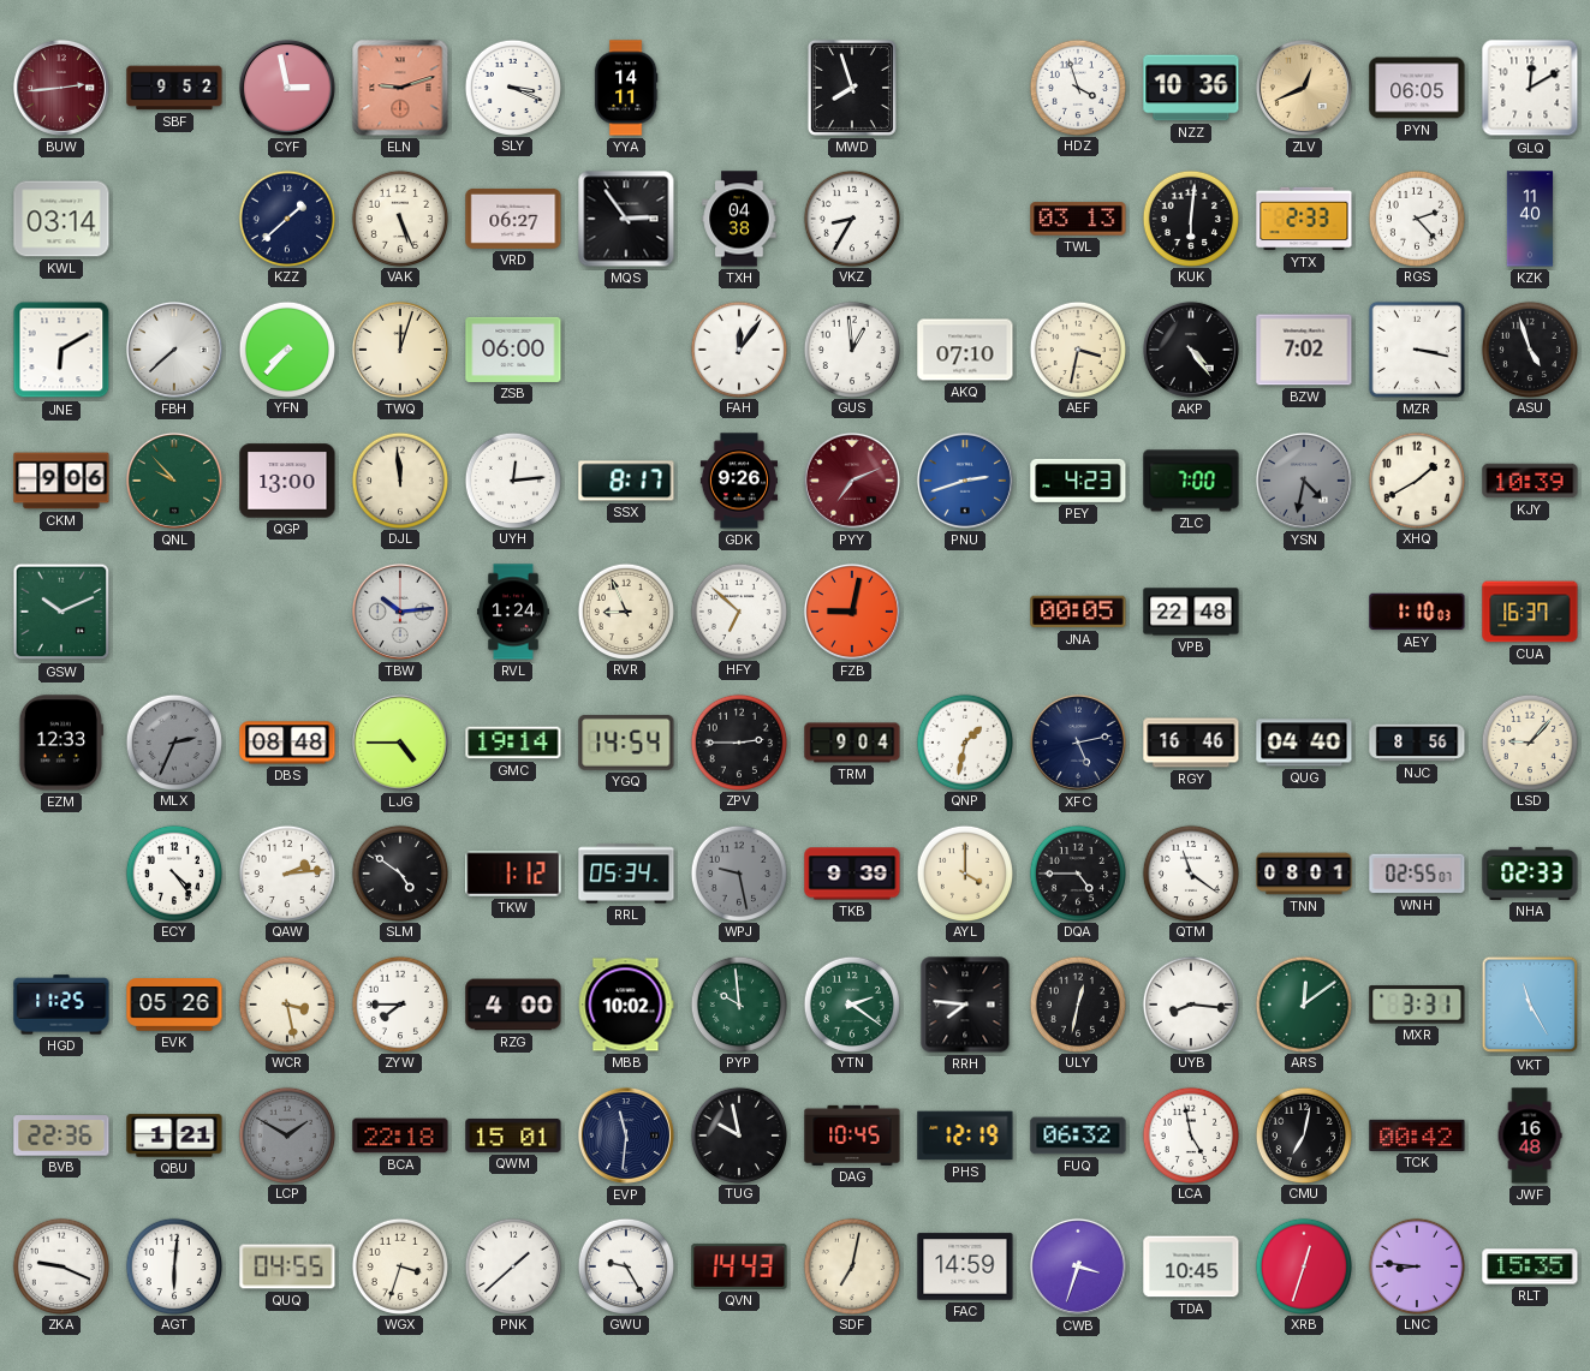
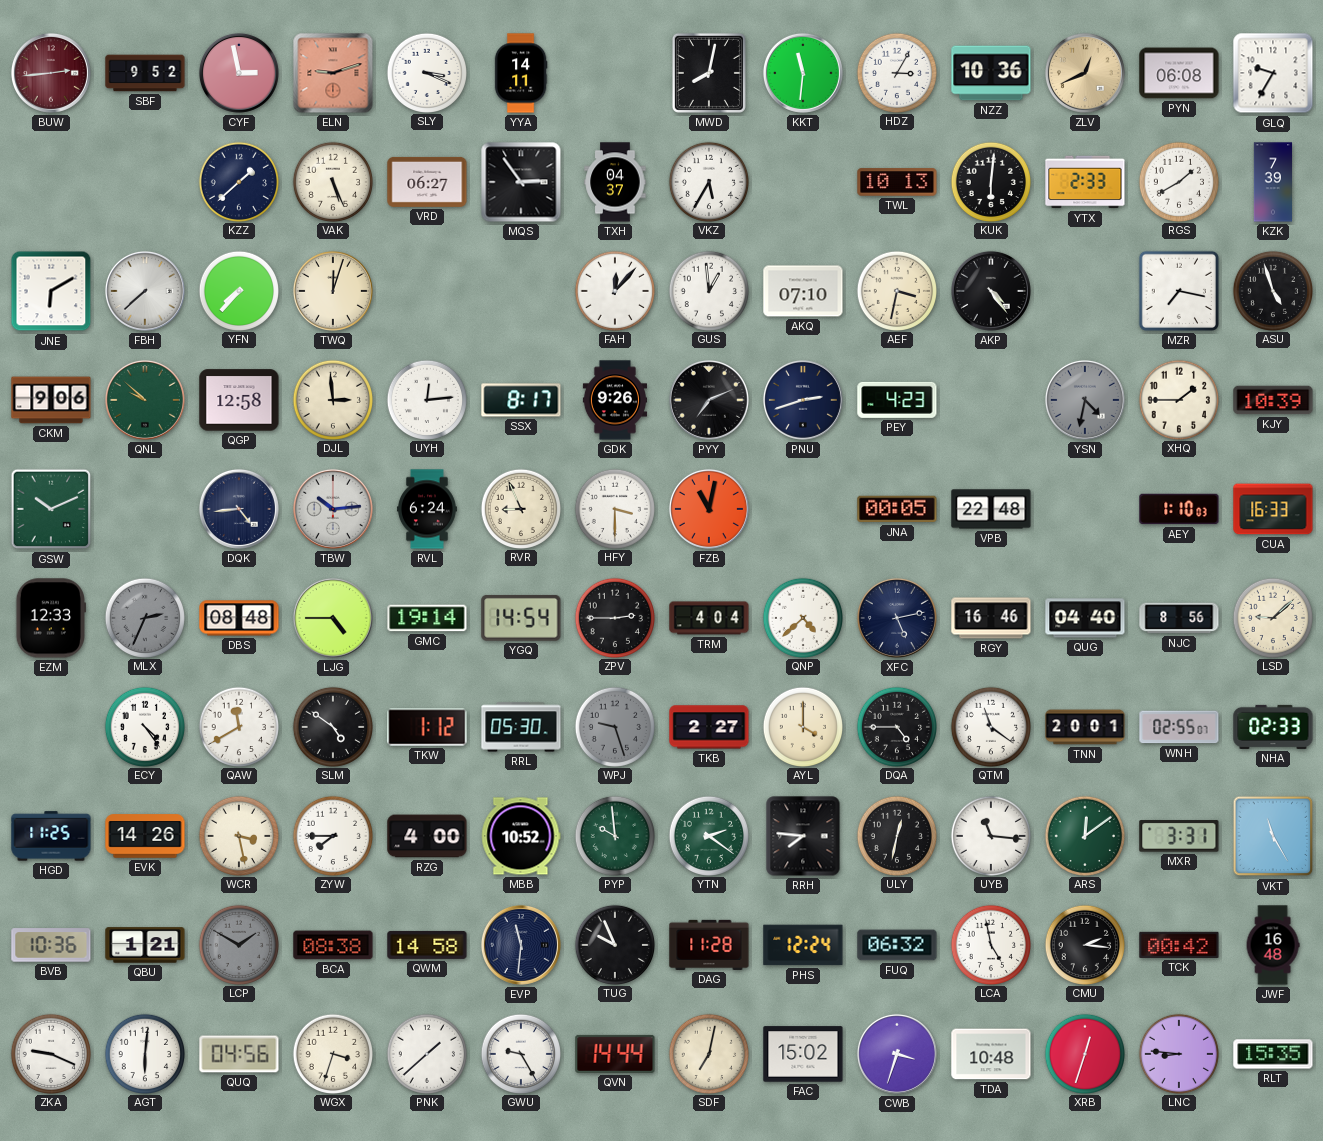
MWD: 7:57 -> 8:02
KKT: none -> 11:31
HDZ: 3:57 -> 3:05
PYN: 06:05 -> 06:08
GLQ: 12:10 -> 9:35
KWL: 03:14 -> none
TXH: 04:38 -> 04:37
VKZ: 8:35 -> 5:35
TWL: 03:13 -> 10:13
RGS: 2:23 -> 1:40
KZK: 11:40 -> 7:39
ZSB: 06:00 -> none
FAH: 12:06 -> 12:07
BZW: 7:02 -> none
MZR: 3:17 -> 7:17
QNL: 9:53 -> 9:52
QGP: 13:00 -> 12:58
DJL: 11:59 -> 2:59
PYY dial: burgundy -> black
PNU dial: blue -> navy
ZLC: 7:00 -> none
XHQ: 1:40 -> 1:45
DQK: none -> 4:44
RVL: 1:24 -> 6:24
HFY: 6:52 -> 3:30
FZB: 9:02 -> 11:02
CUA: 16:37 -> 16:33
TRM: 9:04 -> 4:04
QNP: 1:32 -> 4:38
LSD: 9:07 -> 9:08
QAW: 2:14 -> 11:40
RRL: 05:34 -> 05:30
WPJ: 9:28 -> 9:27
TKB: 9:39 -> 2:27
TNN: 08:01 -> 20:01
EVK: 05:26 -> 14:26
MBB: 10:02 -> 10:52
UYB: 8:16 -> 11:16
BVB: 22:36 -> 10:36
BCA: 22:18 -> 08:38
QWM: 15:01 -> 14:58
TUG: 9:58 -> 9:56
DAG: 10:45 -> 11:28
PHS: 12:19 -> 12:24
CMU: 7:02 -> 2:16
QUQ: 04:55 -> 04:56
QVN: 14:43 -> 14:44
FAC: 14:59 -> 15:02
TDA: 10:45 -> 10:48
